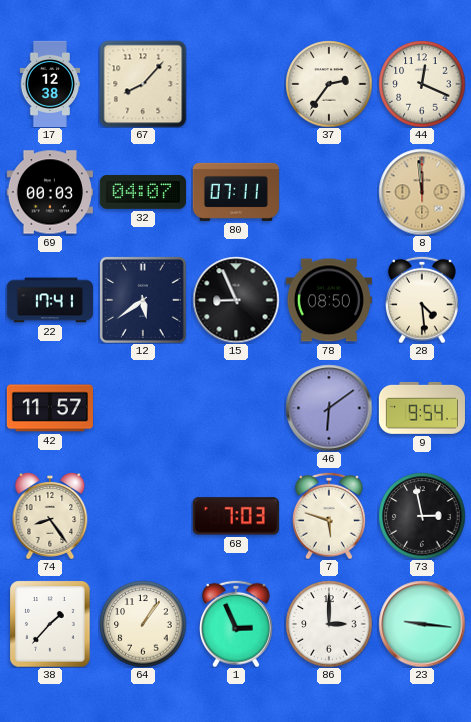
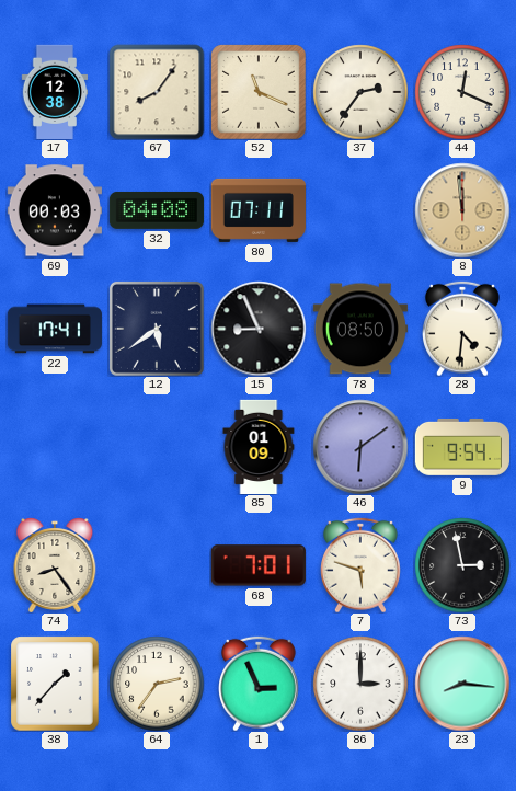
67: 8:07 -> 8:06
52: none -> 11:19
32: 04:07 -> 04:08
28: 4:29 -> 4:31
42: 11:57 -> none
85: none -> 01:09
68: 7:03 -> 7:01
64: 1:06 -> 2:36
23: 9:16 -> 8:16
